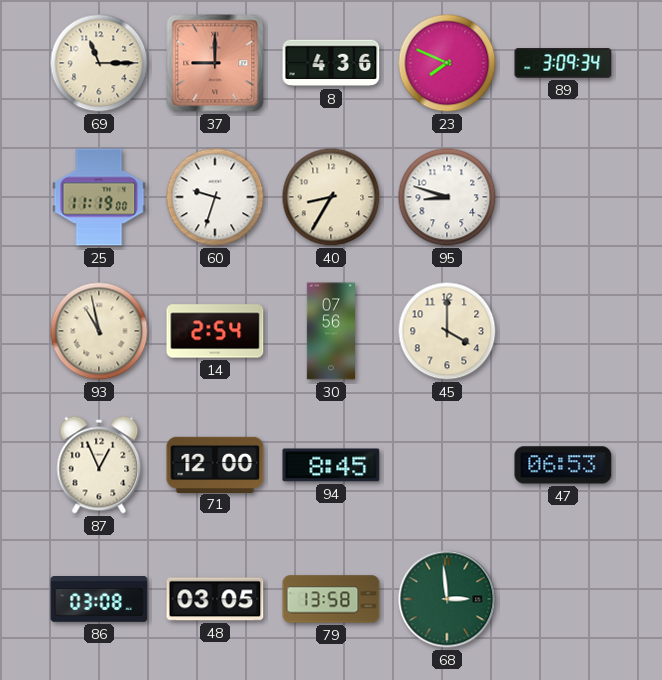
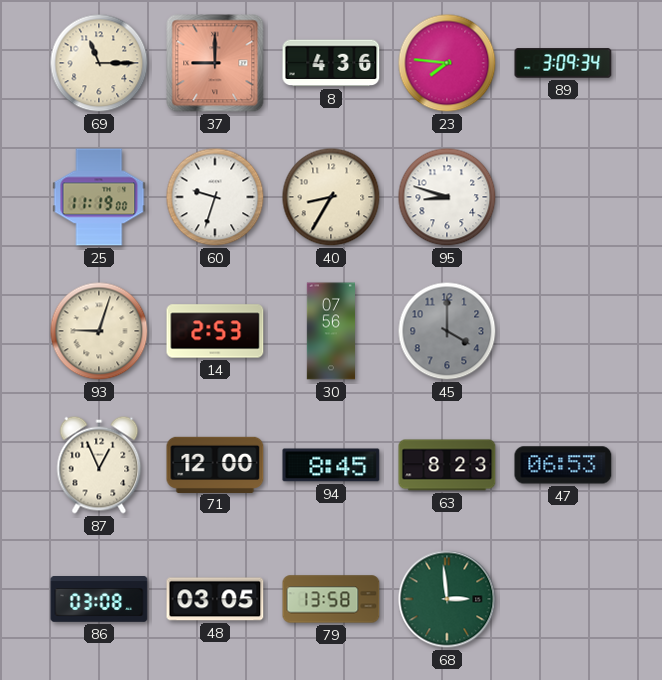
23: 7:49 -> 7:46
93: 10:58 -> 9:03
14: 2:54 -> 2:53
45 dial: cream -> grey
63: none -> 8:23
